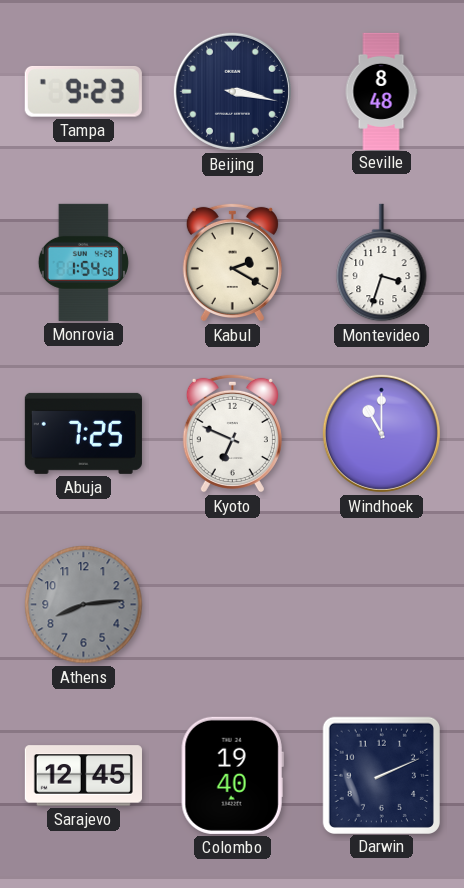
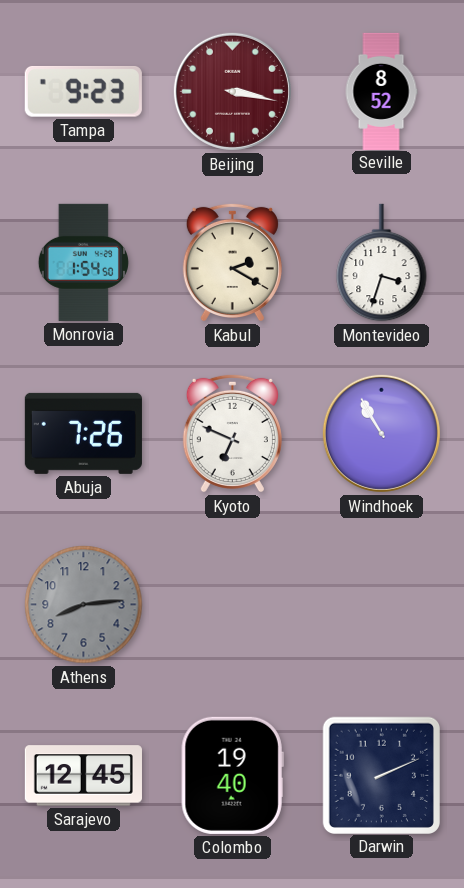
Beijing dial: navy -> burgundy
Seville: 8:48 -> 8:52
Abuja: 7:25 -> 7:26
Windhoek: 11:00 -> 10:55
